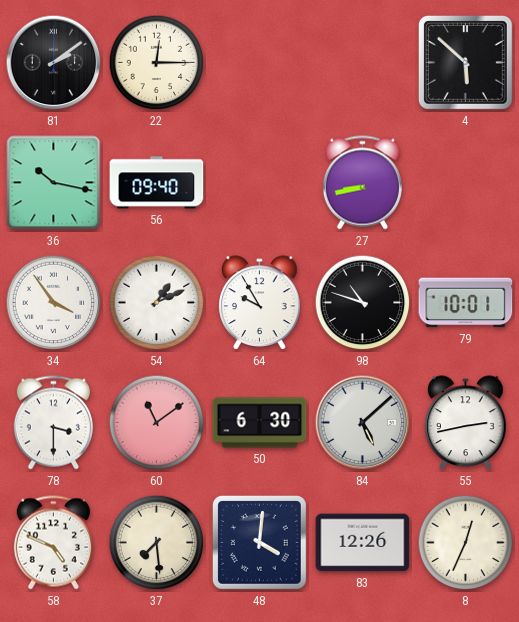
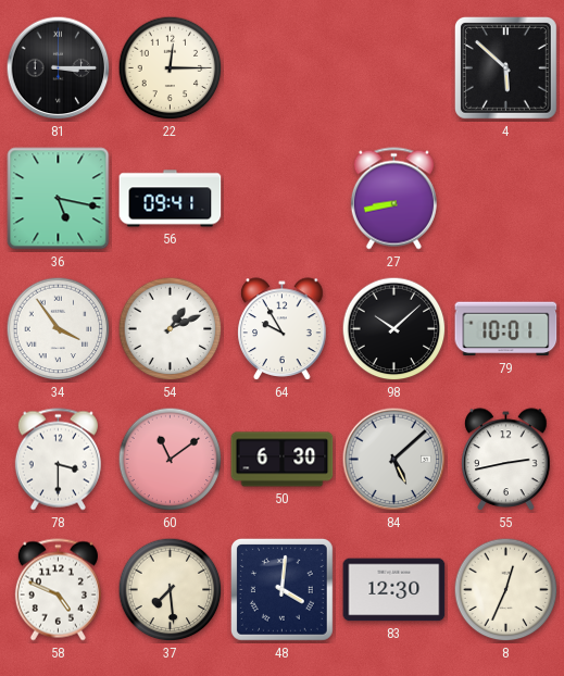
81: 2:09 -> 3:15
36: 10:17 -> 5:17
56: 09:40 -> 09:41
98: 10:48 -> 10:08
83: 12:26 -> 12:30
